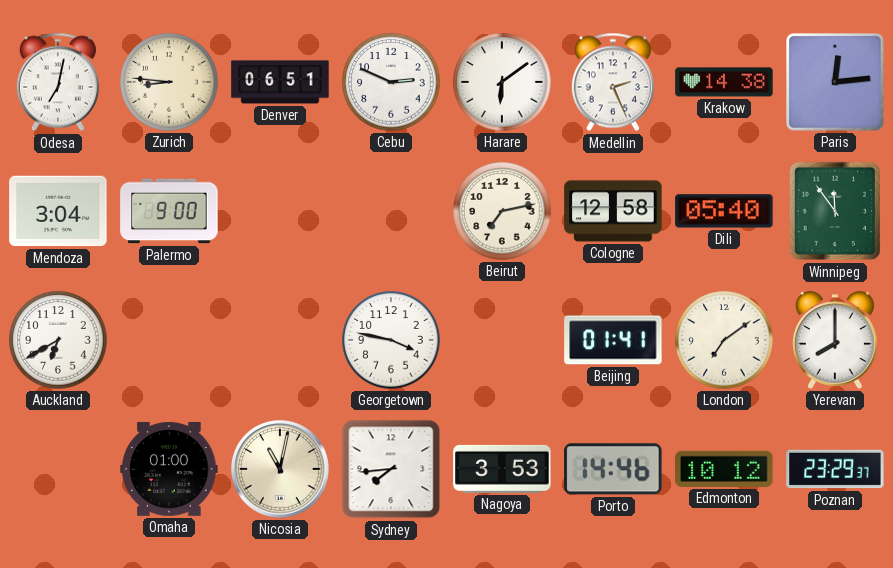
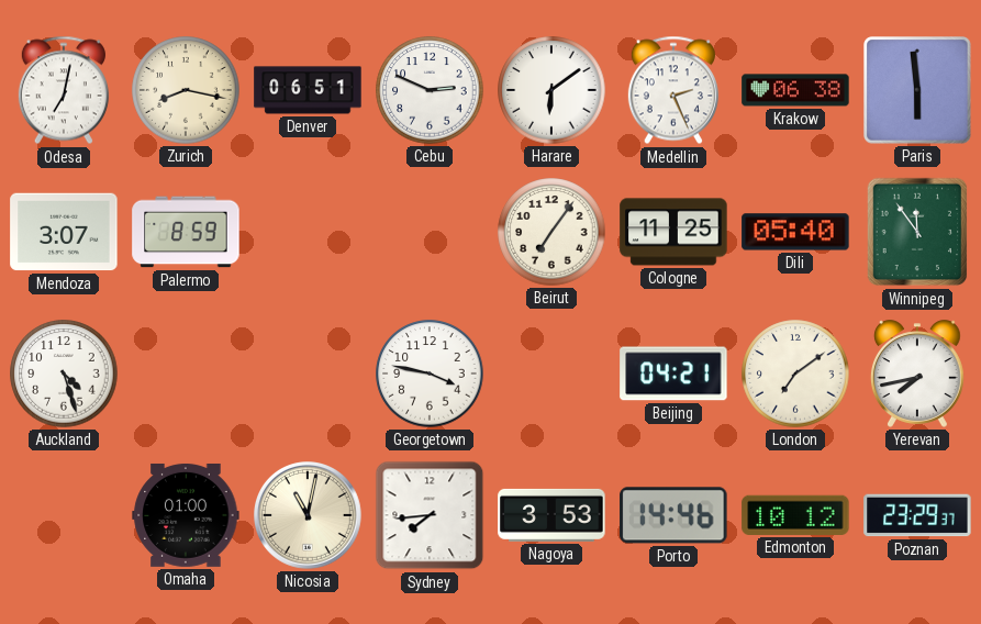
Zurich: 8:46 -> 8:17
Krakow: 14:38 -> 06:38
Paris: 12:14 -> 5:59
Mendoza: 3:04 -> 3:07
Palermo: 9:00 -> 8:59
Beirut: 7:13 -> 7:06
Cologne: 12:58 -> 11:25
Auckland: 6:40 -> 4:27
Beijing: 01:41 -> 04:21
Yerevan: 8:00 -> 7:43
